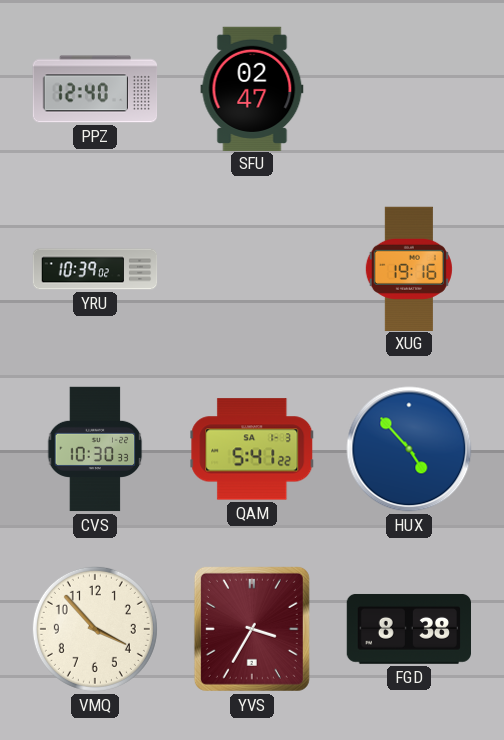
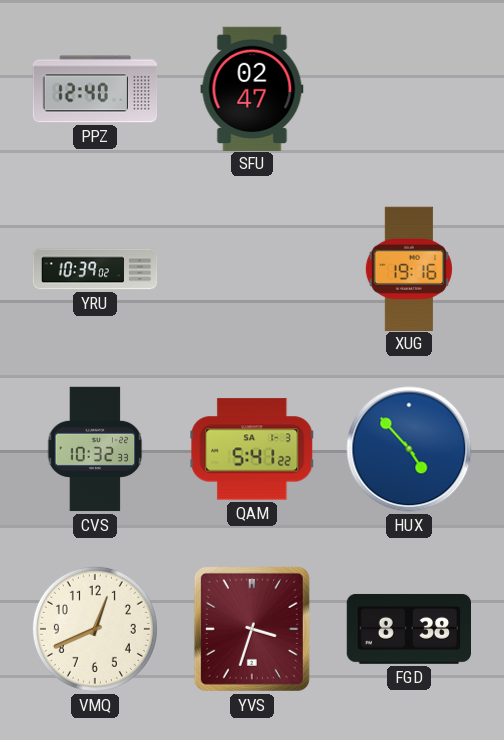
CVS: 10:30 -> 10:32
VMQ: 3:53 -> 12:41
YVS: 3:35 -> 3:33
